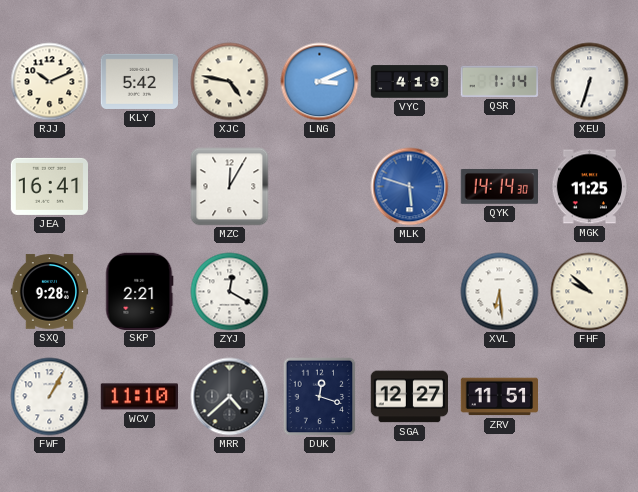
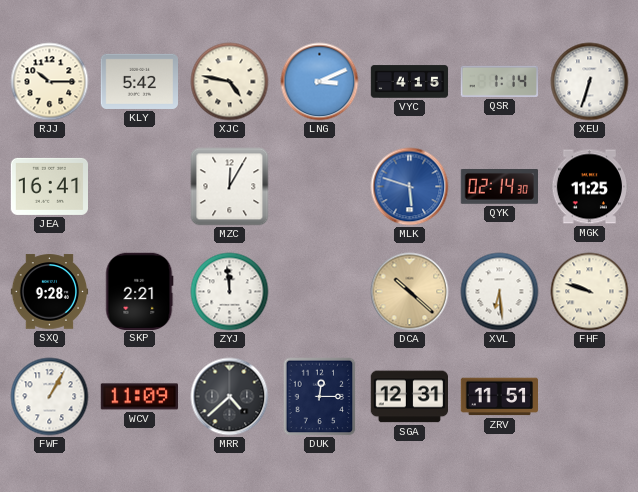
RJJ: 10:11 -> 10:15
VYC: 4:19 -> 4:15
QYK: 14:14 -> 02:14
ZYJ: 12:20 -> 11:59
DCA: none -> 10:22
FHF: 9:52 -> 9:48
WCV: 11:10 -> 11:09
DUK: 12:18 -> 12:15
SGA: 12:27 -> 12:31
